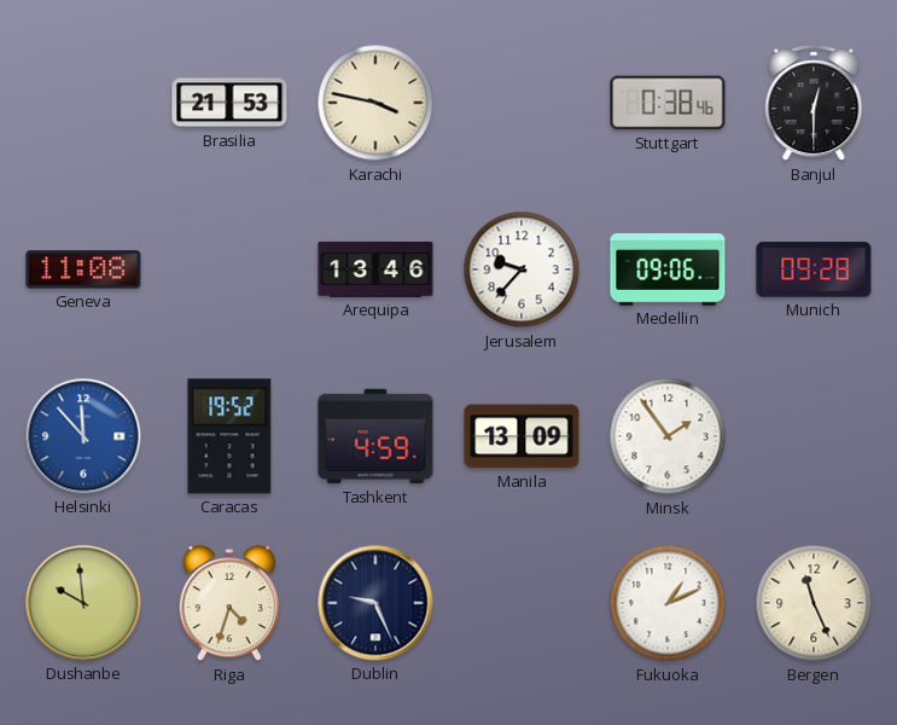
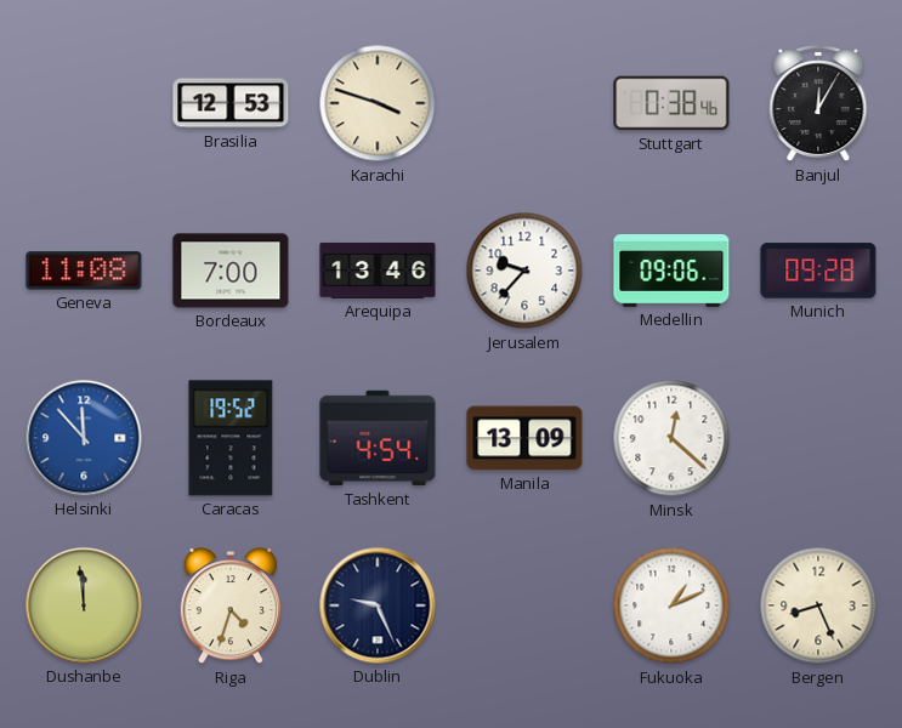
Brasilia: 21:53 -> 12:53
Karachi: 3:47 -> 3:48
Banjul: 12:30 -> 12:05
Bordeaux: none -> 7:00
Tashkent: 4:59 -> 4:54
Minsk: 1:54 -> 12:22
Dushanbe: 9:59 -> 11:59
Bergen: 11:26 -> 8:26
